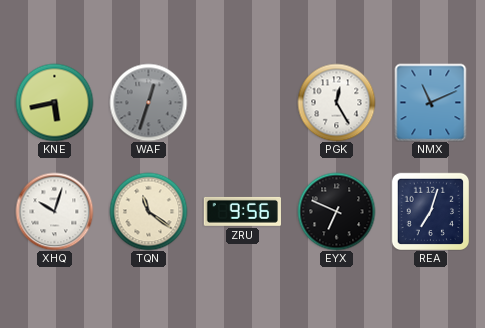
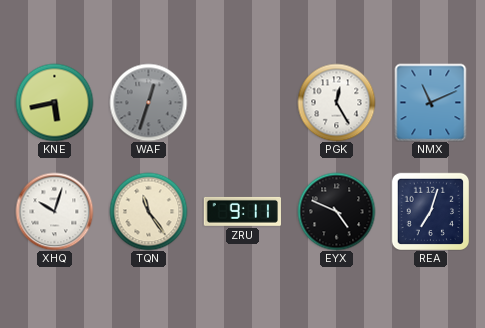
TQN: 11:21 -> 11:24
ZRU: 9:56 -> 9:11
EYX: 6:49 -> 4:49
